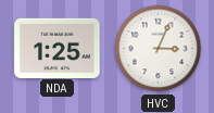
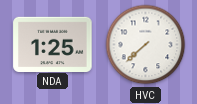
HVC: 3:04 -> 7:38
